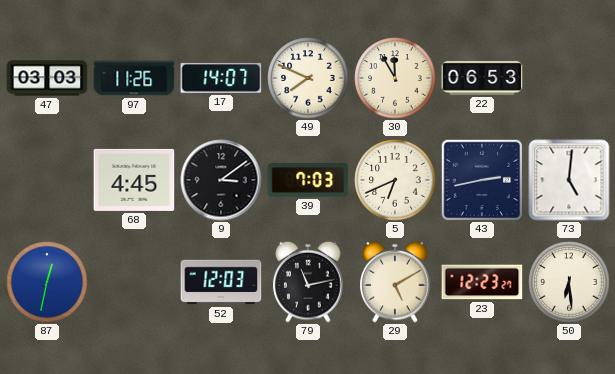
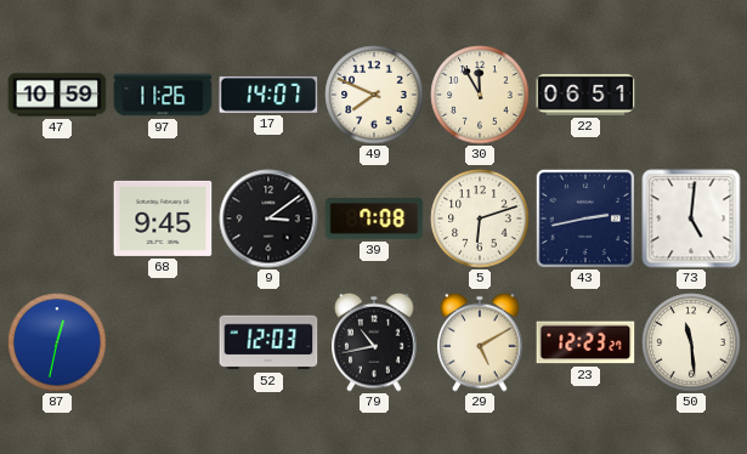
47: 03:03 -> 10:59
22: 06:53 -> 06:51
68: 4:45 -> 9:45
39: 7:03 -> 7:08
5: 6:41 -> 6:12
79: 11:13 -> 10:43
50: 6:29 -> 11:29
